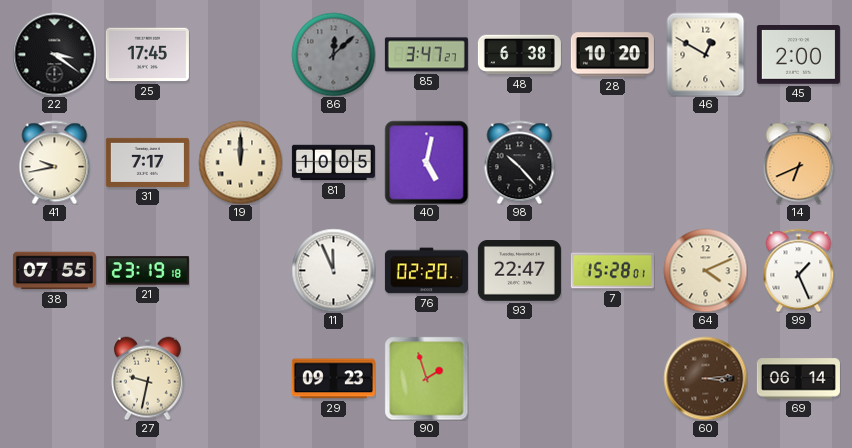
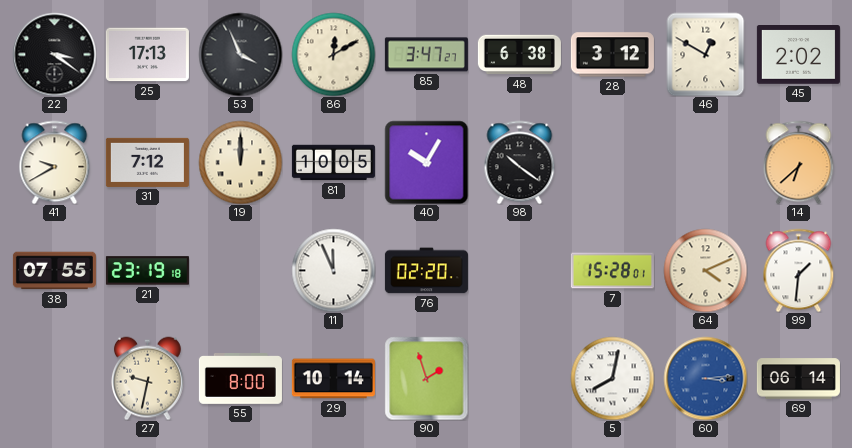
25: 17:45 -> 17:13
53: none -> 3:56
86: 12:08 -> 12:10
86 dial: grey -> cream
28: 10:20 -> 3:12
45: 2:00 -> 2:02
41: 9:43 -> 9:40
31: 7:17 -> 7:12
40: 5:02 -> 10:05
98: 10:23 -> 10:21
14: 6:41 -> 6:38
93: 22:47 -> none
99: 1:26 -> 1:31
55: none -> 8:00
29: 09:23 -> 10:14
5: none -> 8:02
60 dial: brown -> blue
